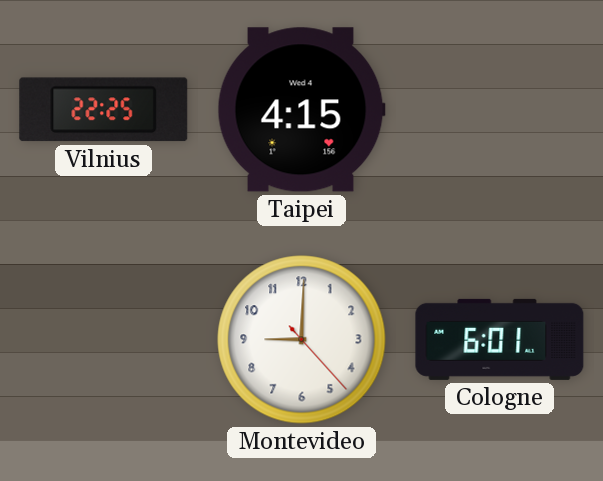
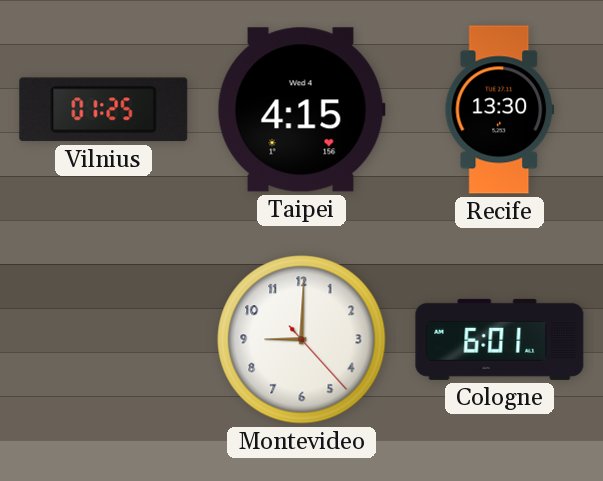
Vilnius: 22:25 -> 01:25
Recife: none -> 13:30
